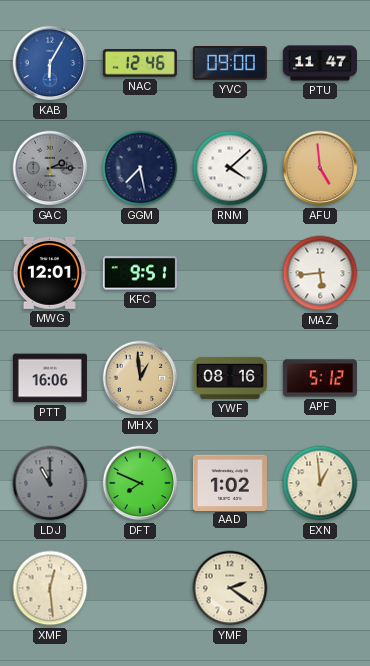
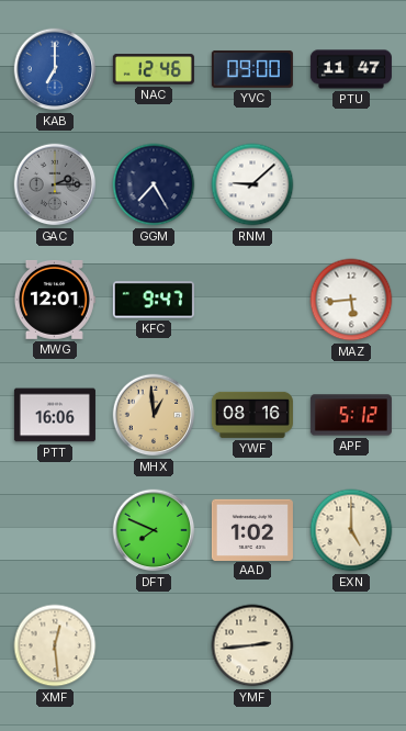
KAB: 6:05 -> 7:00
GGM: 7:28 -> 7:25
RNM: 4:08 -> 9:08
AFU: 4:59 -> none
KFC: 9:51 -> 9:47
LDJ: 11:00 -> none
EXN: 12:59 -> 5:00
YMF: 2:21 -> 2:44
